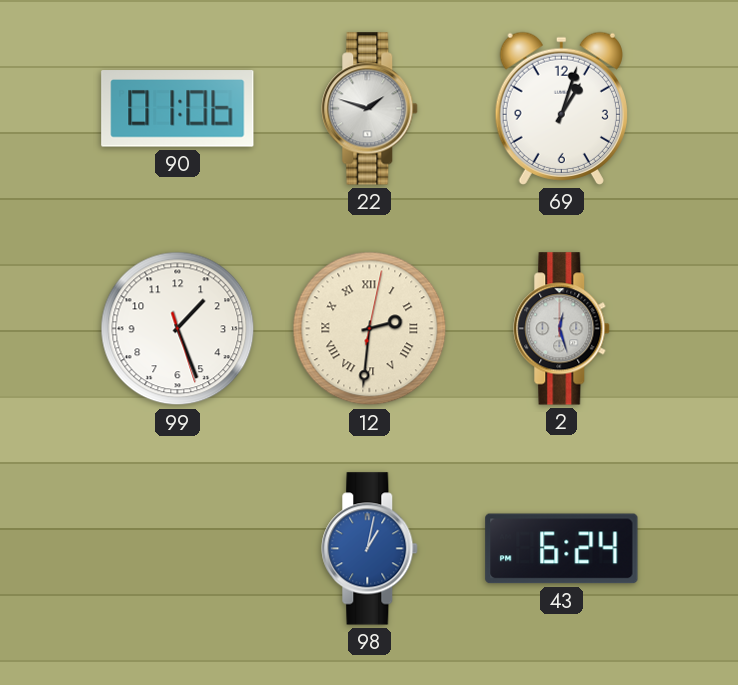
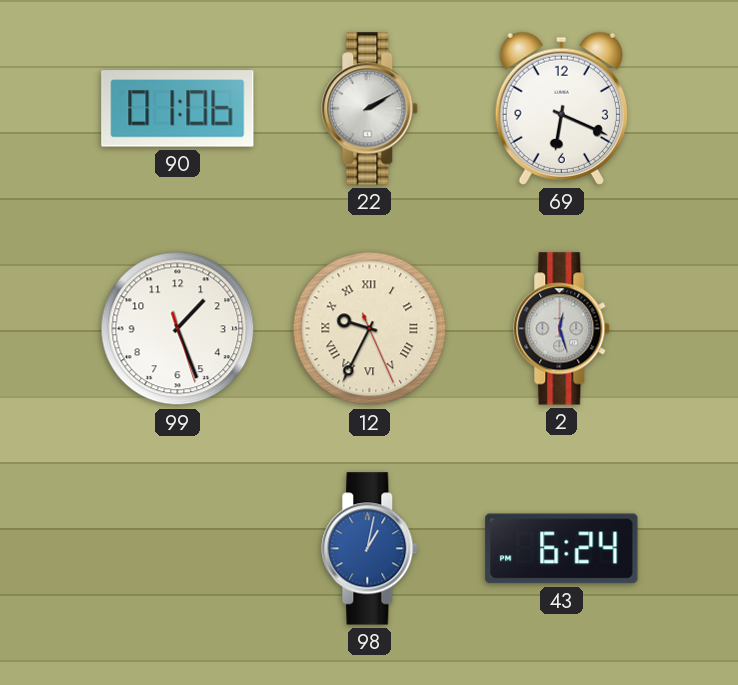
22: 1:48 -> 2:10
69: 1:03 -> 6:19
12: 2:31 -> 9:34
